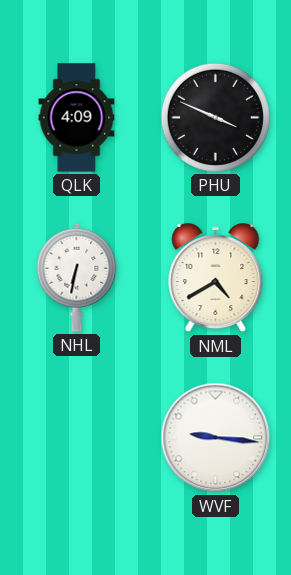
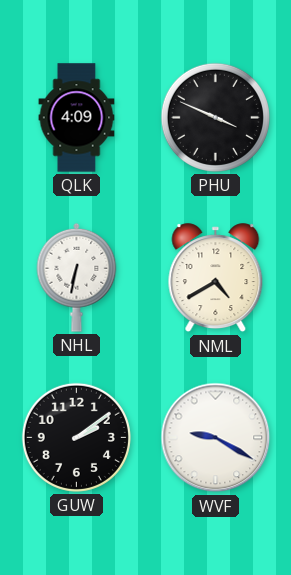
GUW: none -> 2:09
WVF: 9:16 -> 9:20
